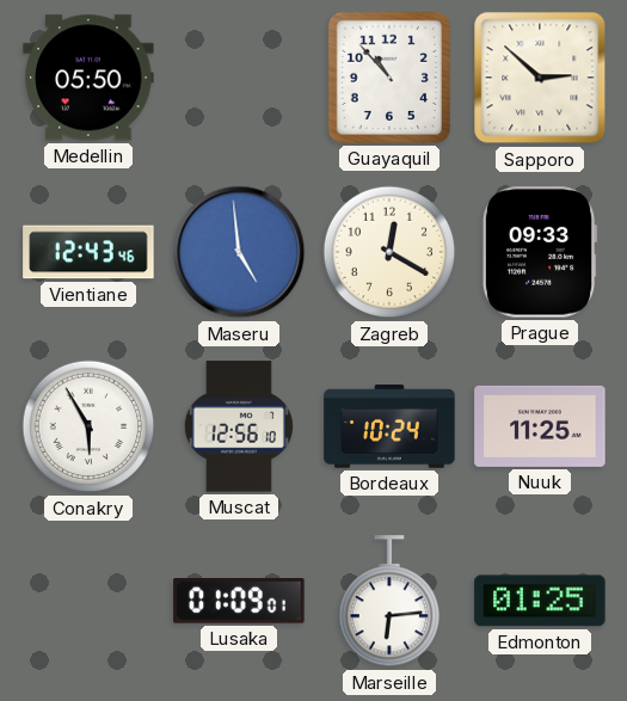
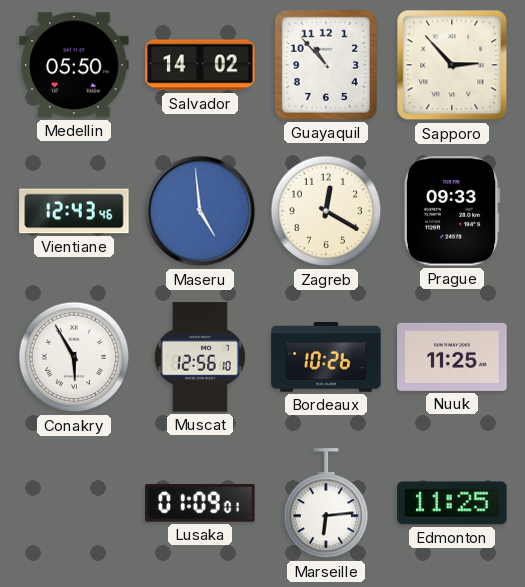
Salvador: none -> 14:02
Sapporo: 2:52 -> 2:53
Bordeaux: 10:24 -> 10:26
Edmonton: 01:25 -> 11:25
